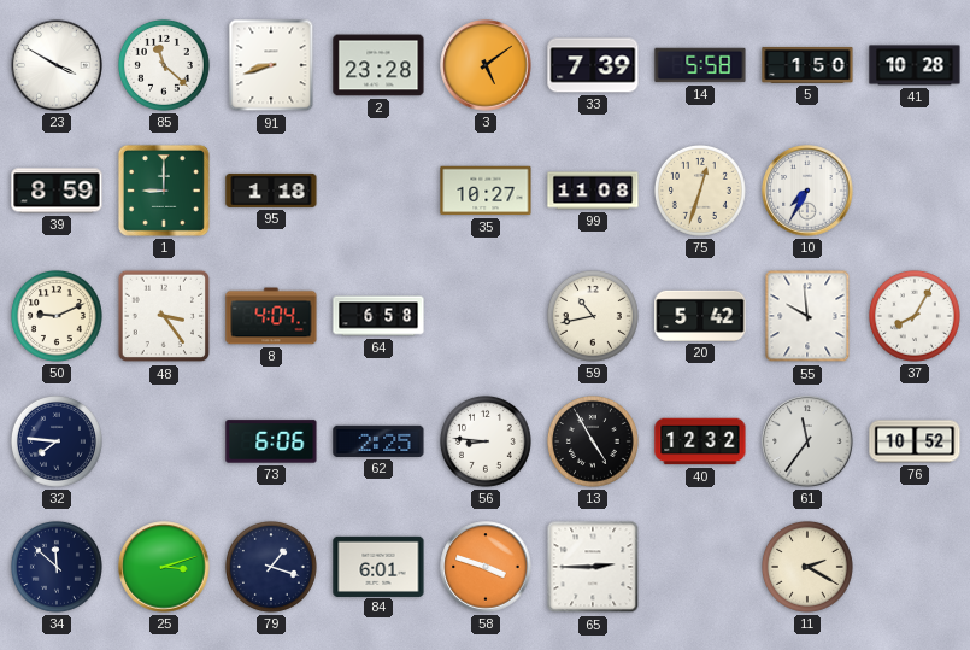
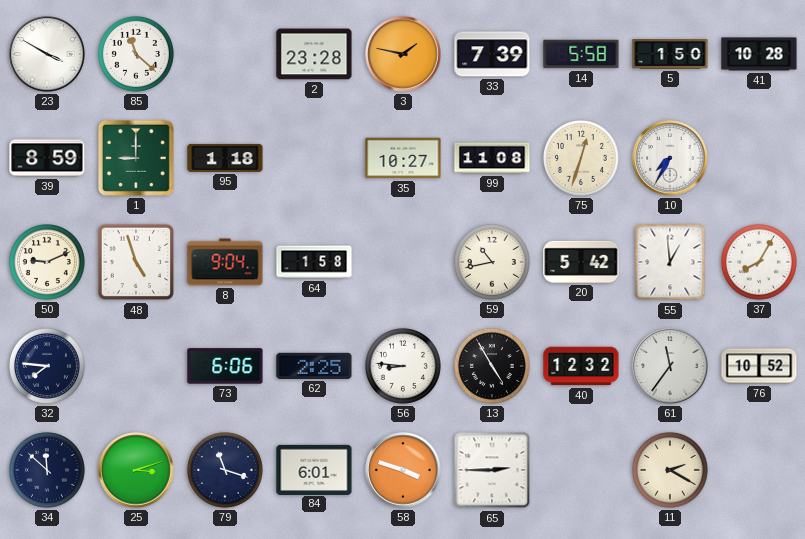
91: 8:42 -> none
3: 5:09 -> 1:47
48: 3:24 -> 4:57
8: 4:04 -> 9:04
64: 6:58 -> 1:58
55: 9:59 -> 12:59
79: 1:18 -> 11:18
